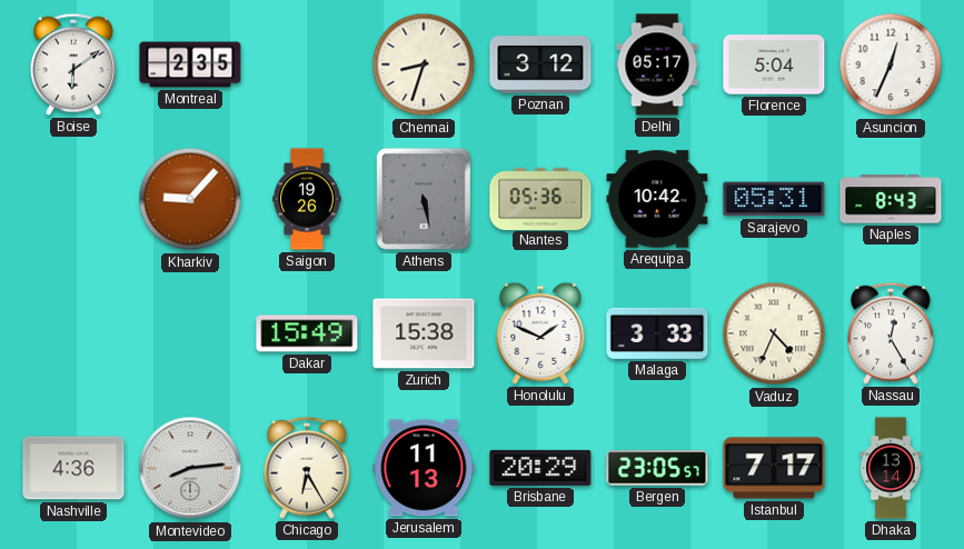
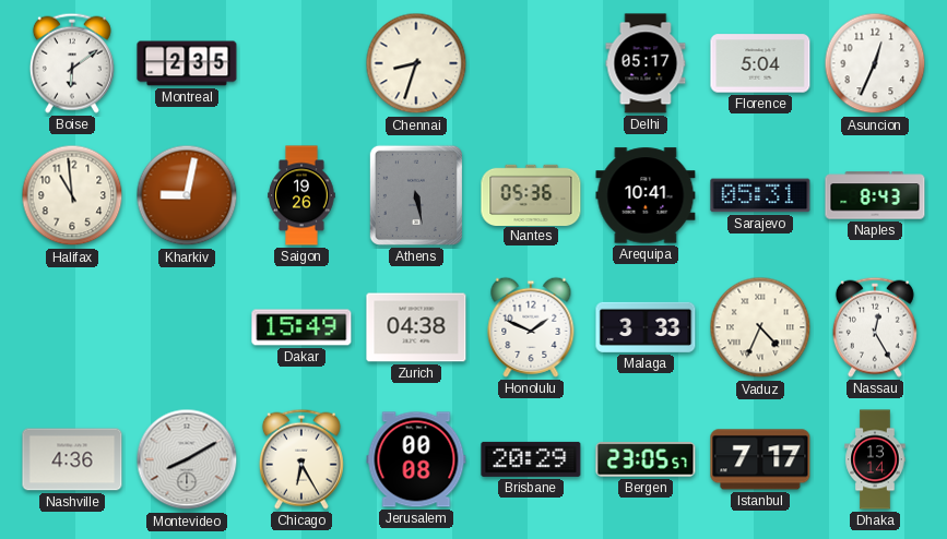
Poznan: 3:12 -> none
Halifax: none -> 10:59
Kharkiv: 9:07 -> 9:02
Arequipa: 10:42 -> 10:41
Zurich: 15:38 -> 04:38
Montevideo: 8:14 -> 8:10
Jerusalem: 11:13 -> 00:08
